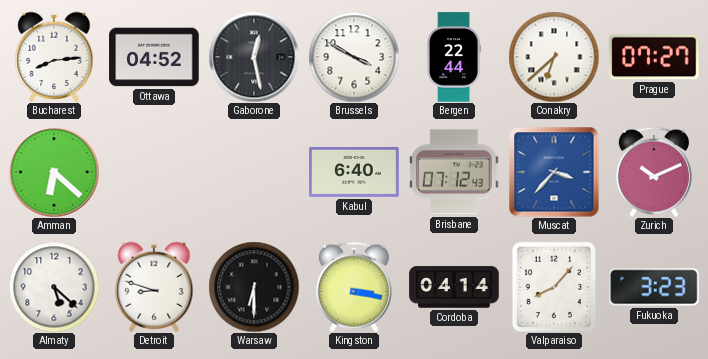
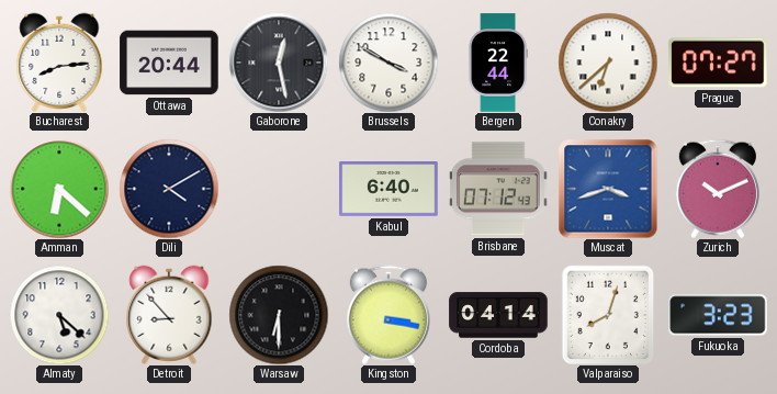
Ottawa: 04:52 -> 20:44
Dili: none -> 4:10
Muscat: 3:37 -> 3:42
Detroit: 8:48 -> 8:53
Valparaiso: 8:07 -> 8:03
